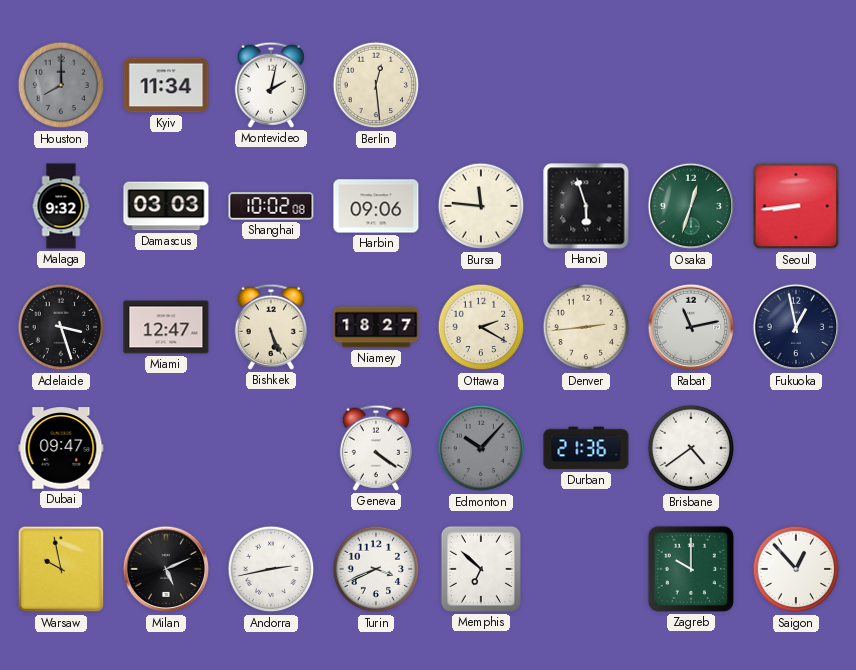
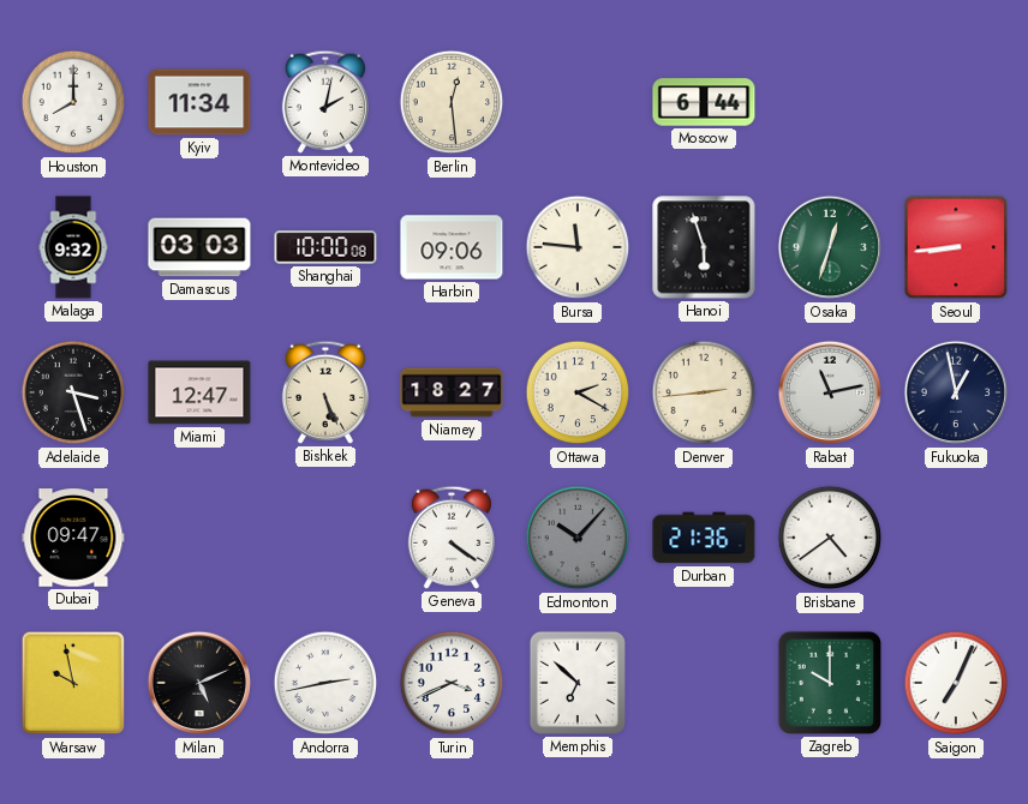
Houston dial: grey -> white
Moscow: none -> 6:44
Shanghai: 10:02 -> 10:00
Saigon: 12:53 -> 7:04
